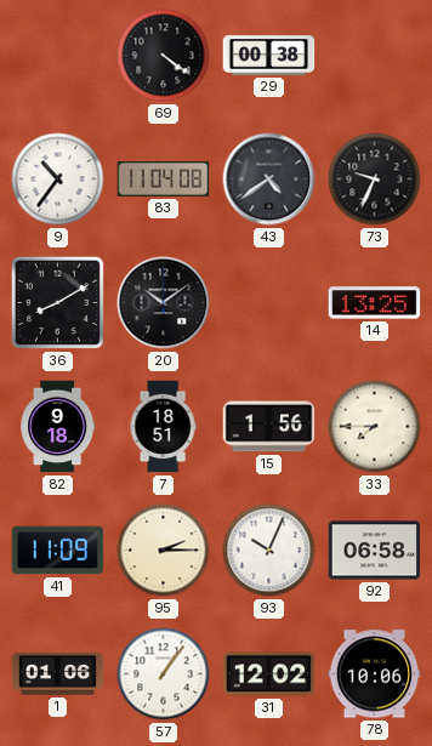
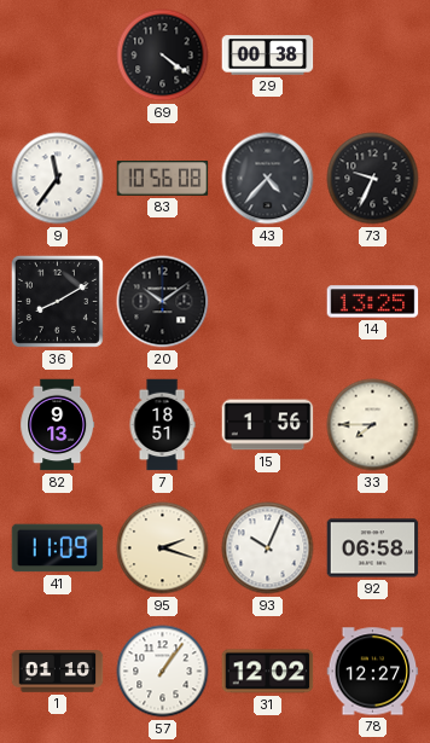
9: 10:36 -> 11:36
83: 11:04 -> 10:56
43: 4:39 -> 4:37
82: 9:18 -> 9:13
95: 2:15 -> 2:18
1: 01:06 -> 01:10
78: 10:06 -> 12:27
